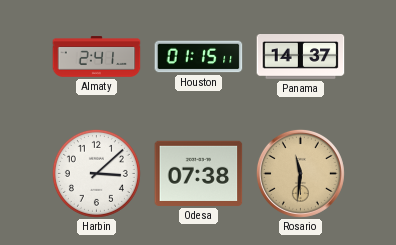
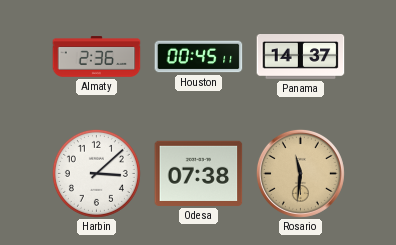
Almaty: 2:41 -> 2:36
Houston: 01:15 -> 00:45
